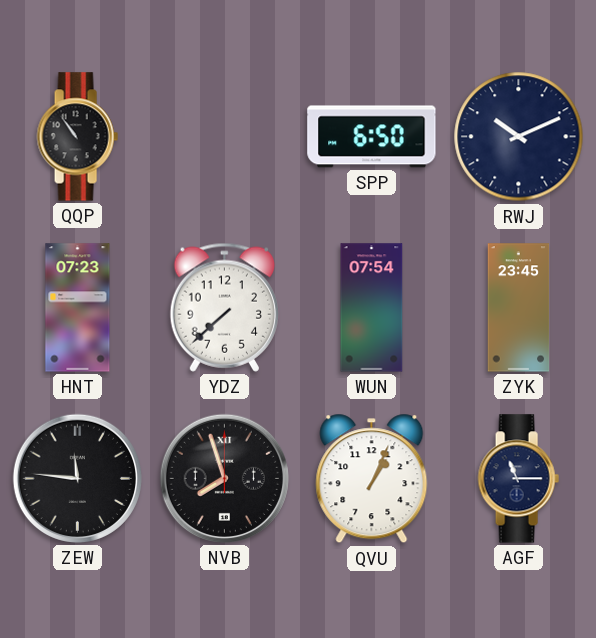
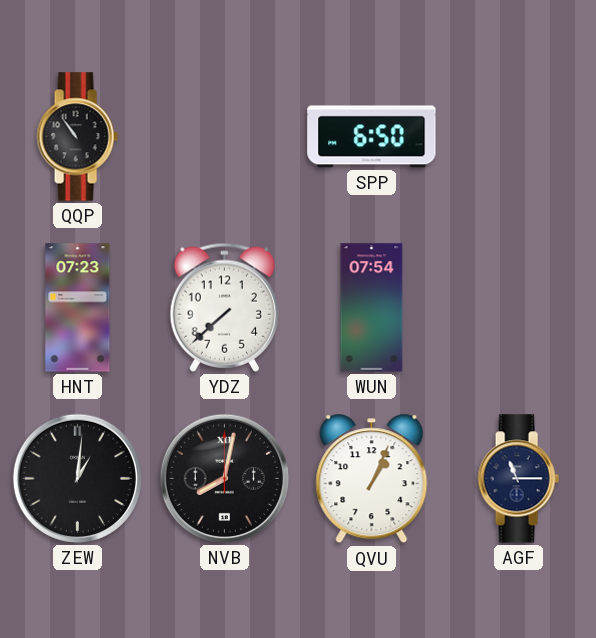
RWJ: 10:11 -> none
ZYK: 23:45 -> none
ZEW: 11:46 -> 1:01
NVB: 7:57 -> 8:02
